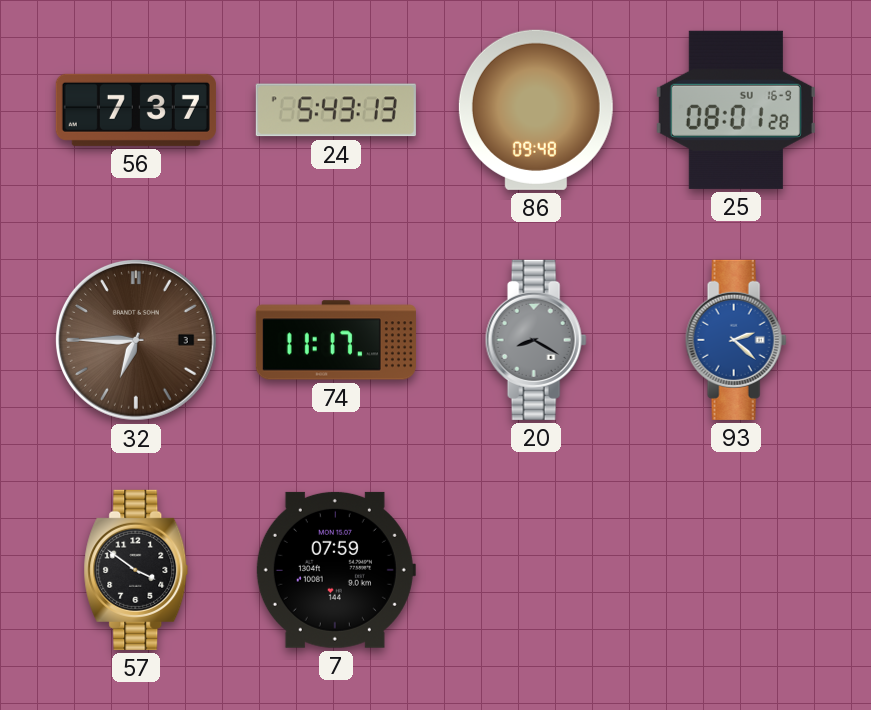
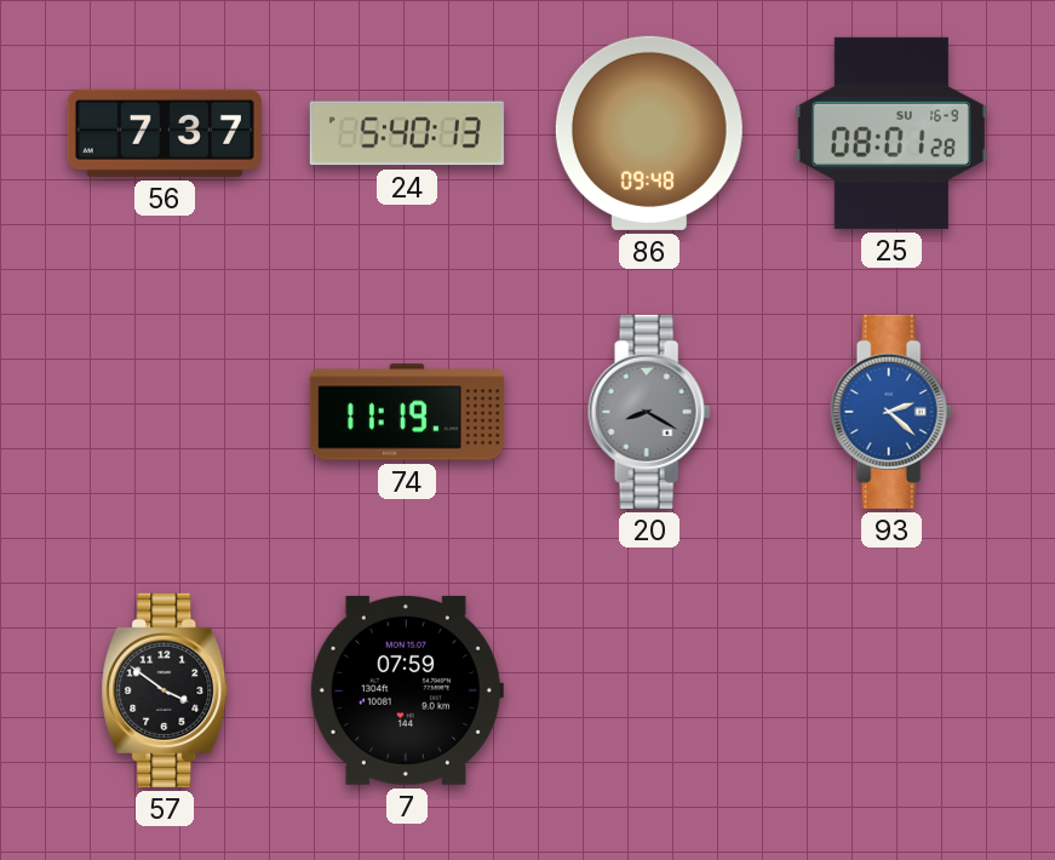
24: 5:43 -> 5:40
32: 6:45 -> none
74: 11:17 -> 11:19
